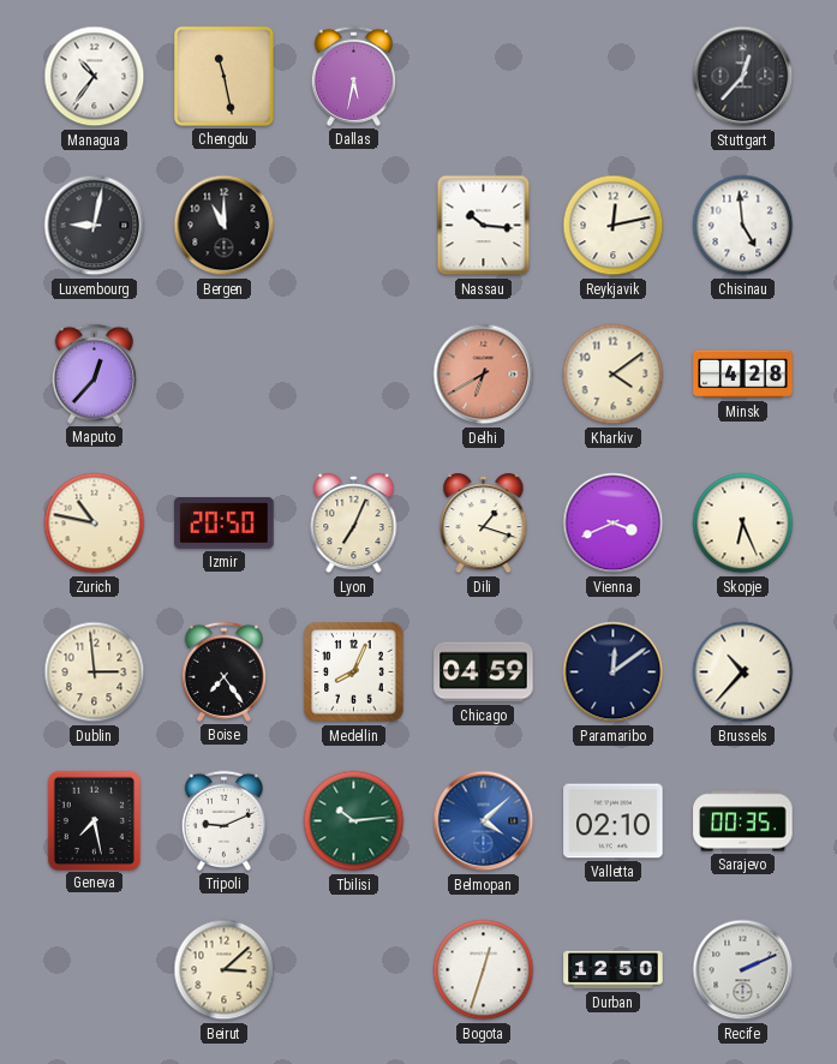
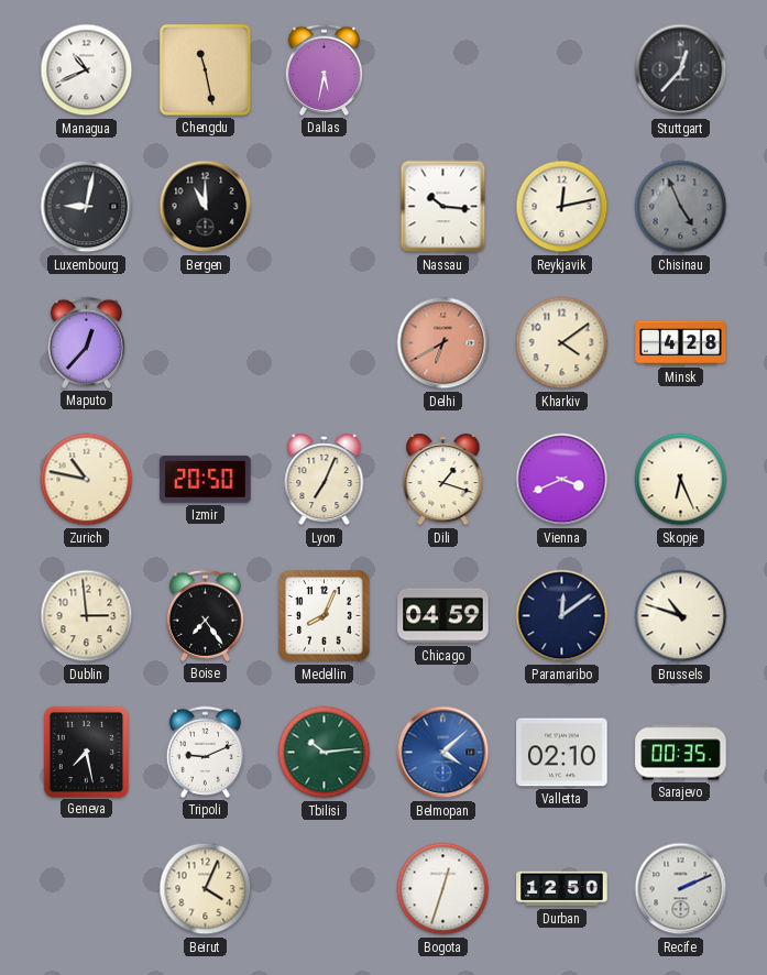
Managua: 10:36 -> 10:41
Chisinau: 4:59 -> 4:56
Chisinau dial: white -> grey
Brussels: 10:37 -> 10:48
Beirut: 3:08 -> 4:04
